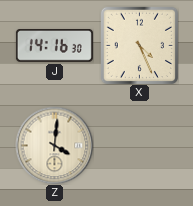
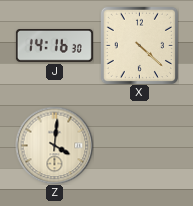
X: 4:26 -> 4:22
